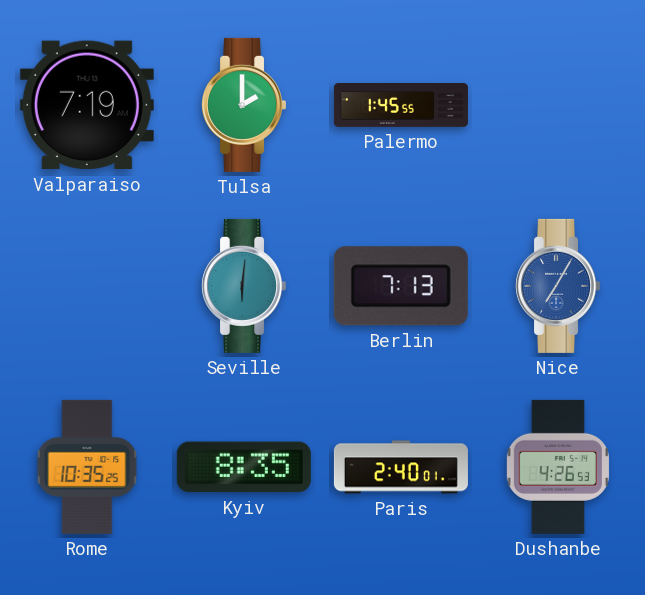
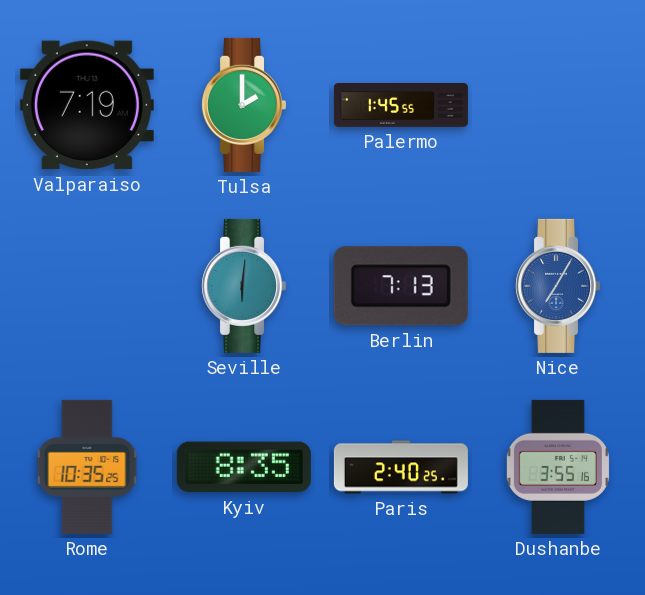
Paris: 2:40:01 -> 2:40:25
Dushanbe: 4:26 -> 3:55
